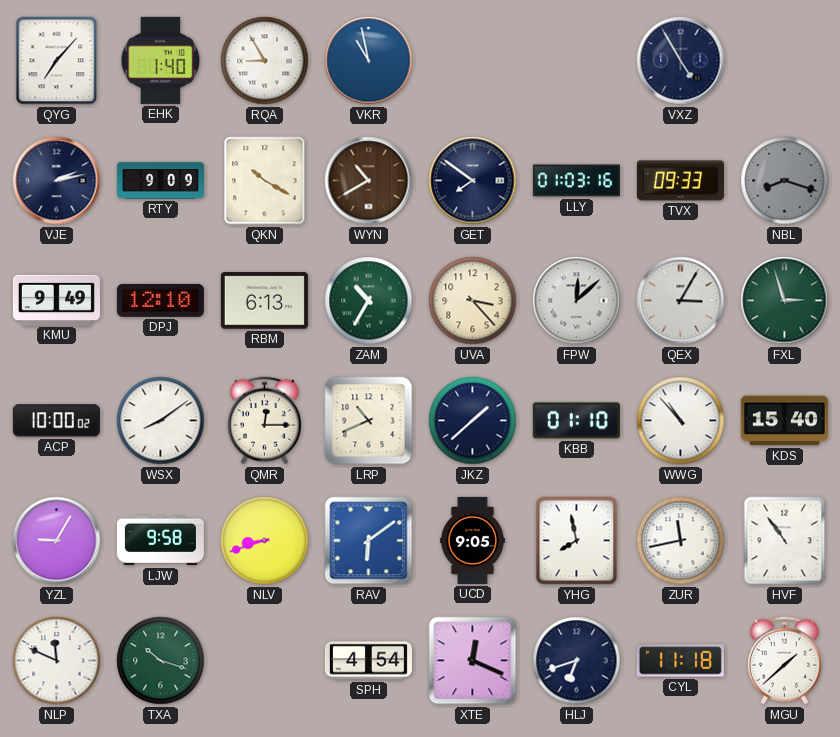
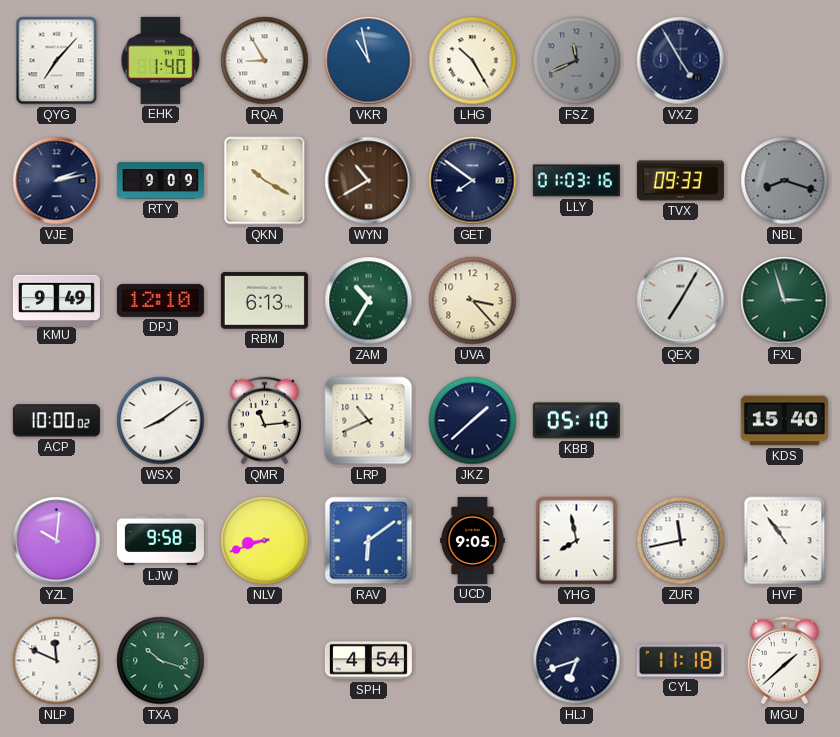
LHG: none -> 10:25
FSZ: none -> 11:41
FPW: 12:08 -> none
QEX: 3:05 -> 7:05
QMR: 12:15 -> 11:14
KBB: 01:10 -> 05:10
WWG: 10:53 -> none
YZL: 9:05 -> 10:01
XTE: 12:19 -> none
